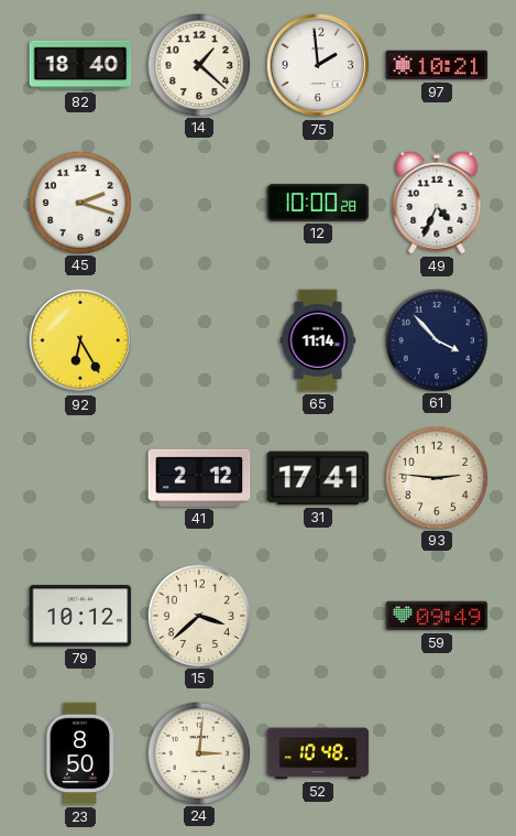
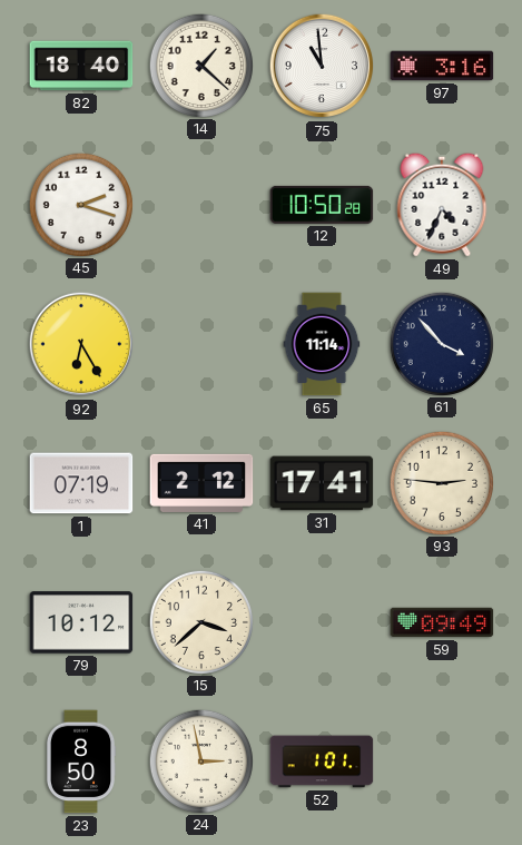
75: 1:59 -> 10:59
97: 10:21 -> 3:16
12: 10:00 -> 10:50
1: none -> 07:19
24: 3:01 -> 2:58
52: 10:48 -> 1:01
